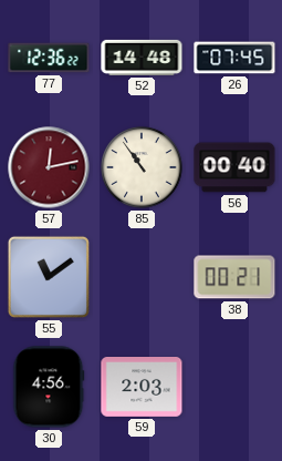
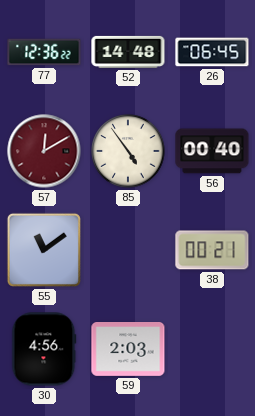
26: 07:45 -> 06:45
57: 12:13 -> 12:10
85: 10:54 -> 4:54
